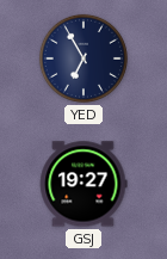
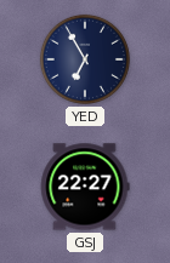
GSJ: 19:27 -> 22:27
